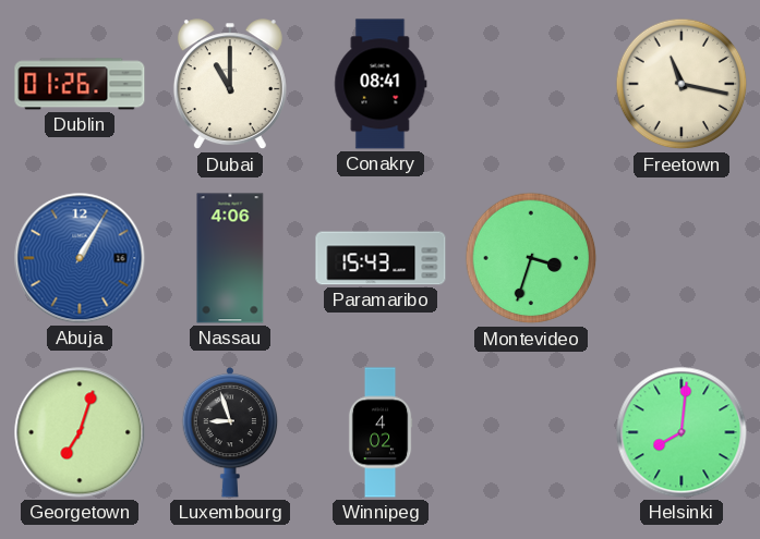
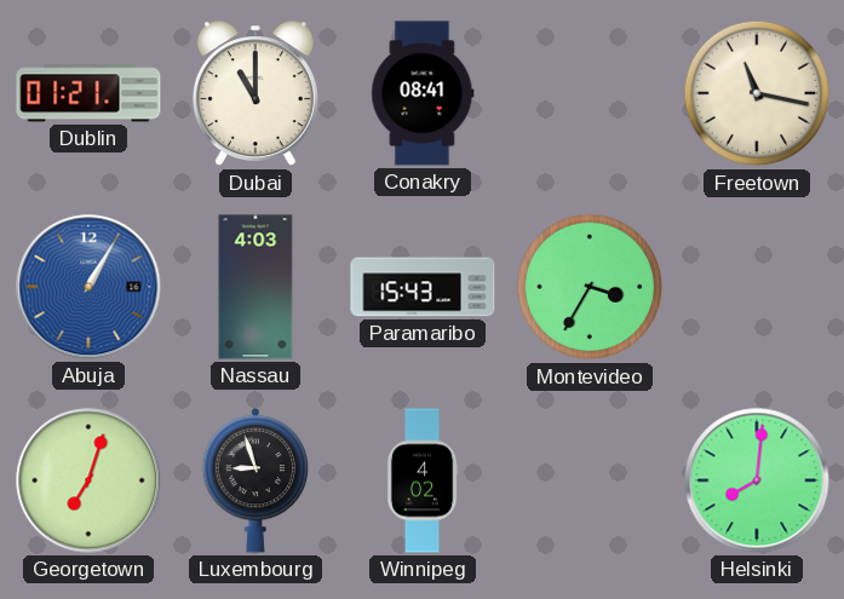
Dublin: 01:26 -> 01:21
Nassau: 4:06 -> 4:03
Montevideo: 3:33 -> 3:35
